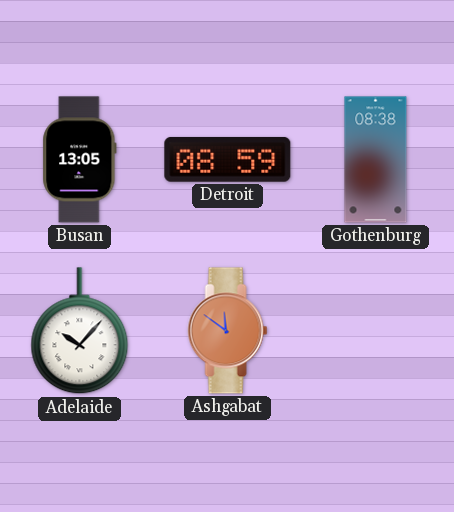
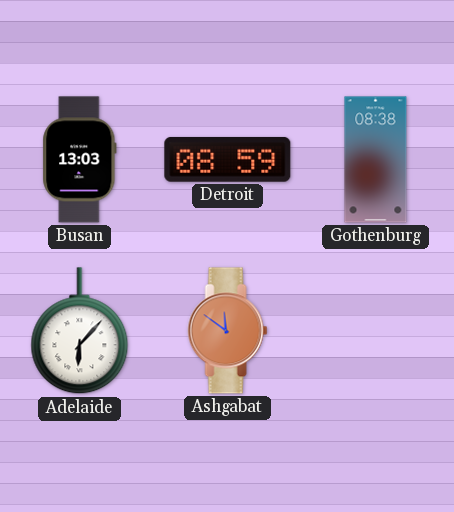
Busan: 13:05 -> 13:03
Adelaide: 10:07 -> 6:07
